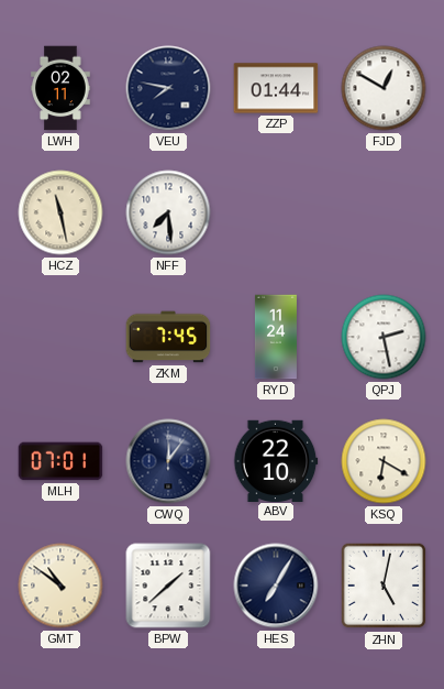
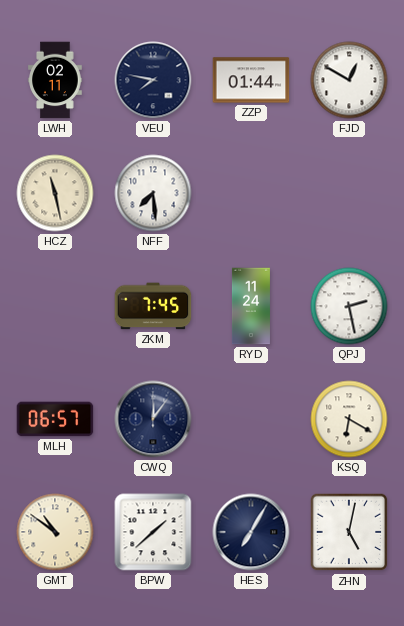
MLH: 07:01 -> 06:57
ABV: 22:10 -> none
